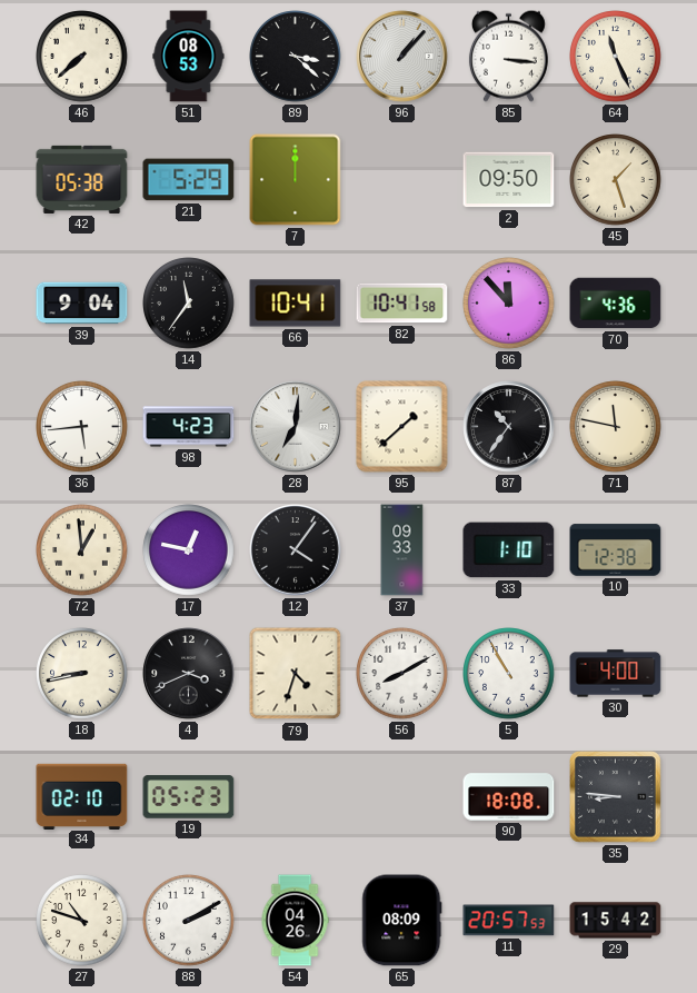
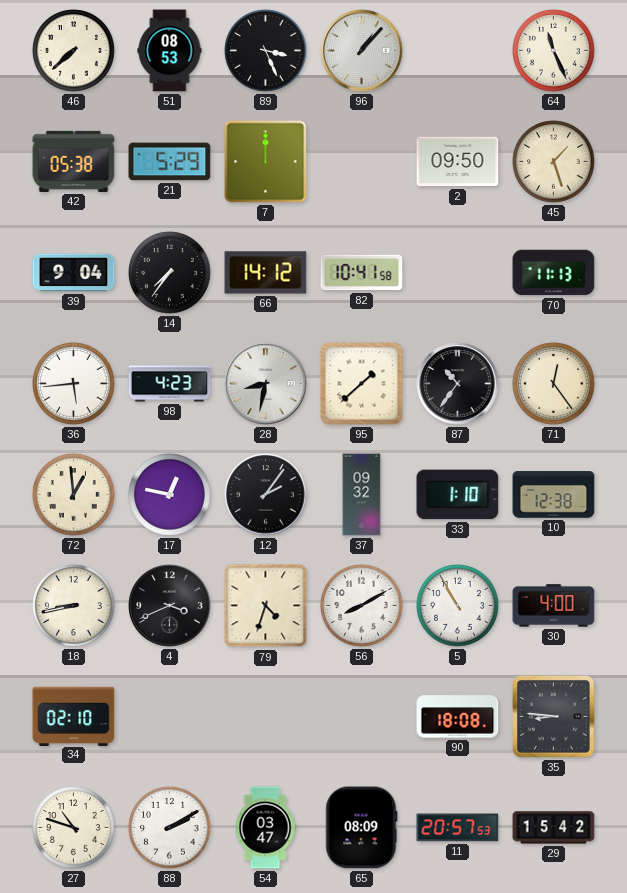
89: 3:22 -> 3:26
85: 3:16 -> none
14: 11:36 -> 7:36
66: 10:41 -> 14:12
86: 11:53 -> none
70: 4:36 -> 11:13
28: 7:01 -> 8:32
71: 11:47 -> 12:24
12: 4:06 -> 2:06
37: 09:33 -> 09:32
19: 05:23 -> none
54: 04:26 -> 03:47
